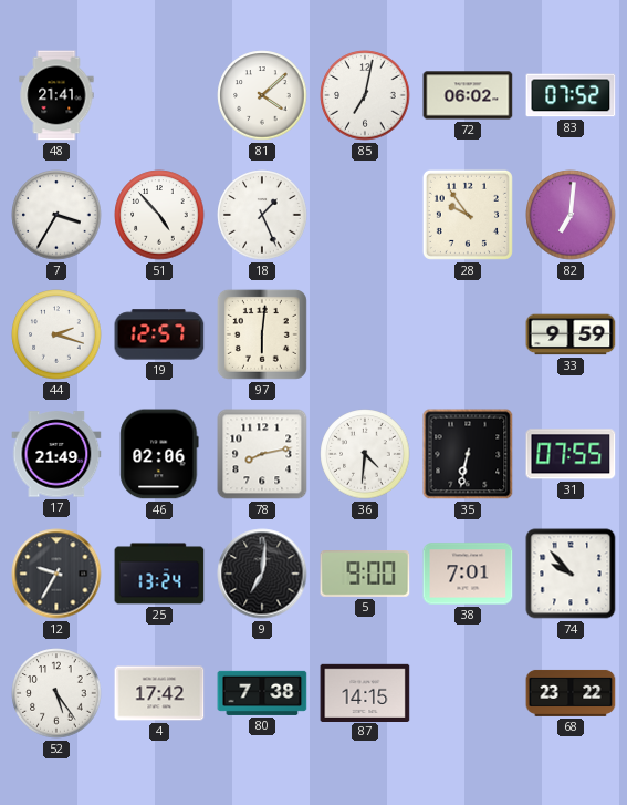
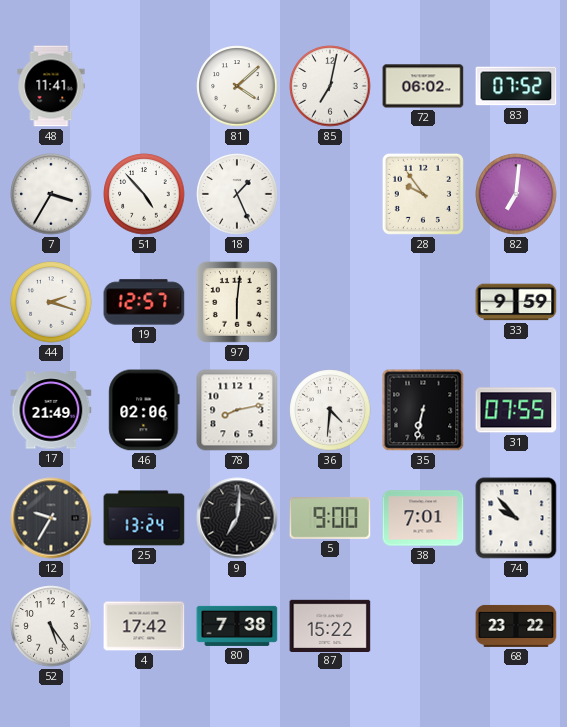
48: 21:41 -> 11:41
87: 14:15 -> 15:22
